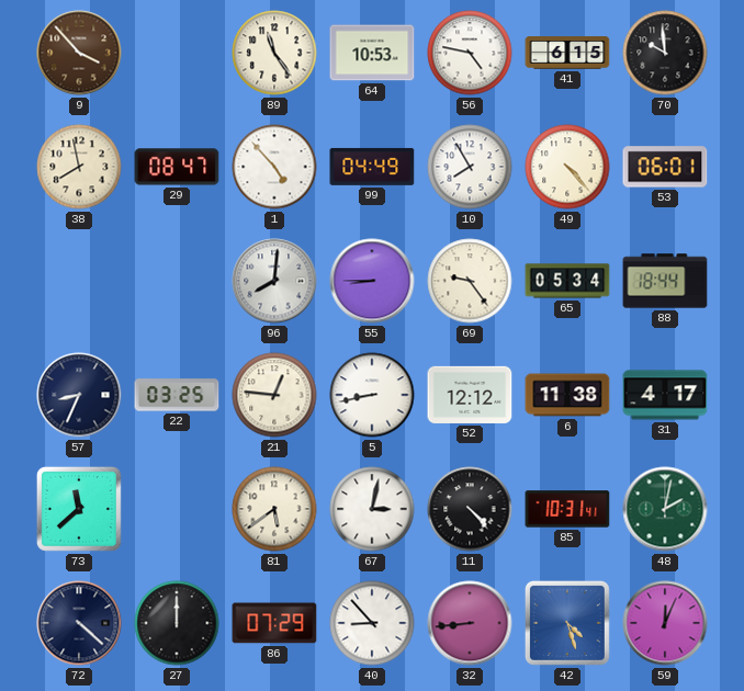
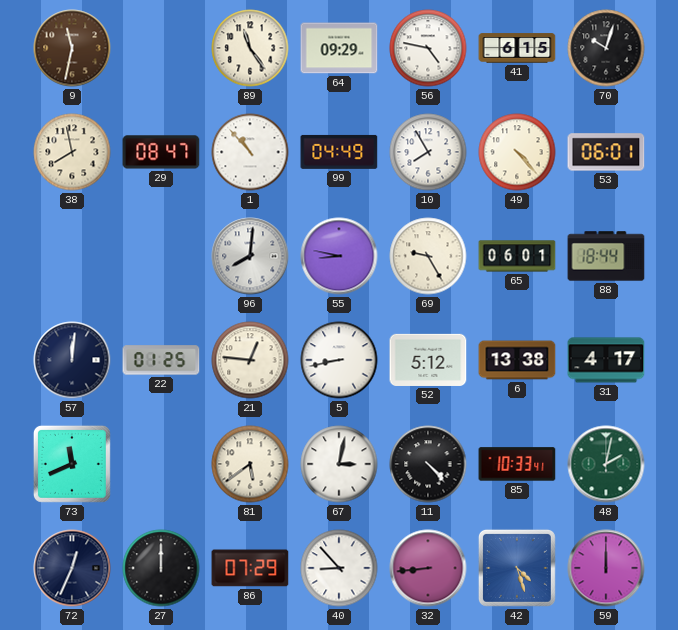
9: 3:53 -> 11:32
64: 10:53 -> 09:29
70: 9:59 -> 10:03
1: 4:53 -> 10:53
55: 8:45 -> 8:47
69: 9:24 -> 9:25
65: 05:34 -> 06:01
57: 8:34 -> 12:01
22: 03:25 -> 01:25
52: 12:12 -> 5:12
6: 11:38 -> 13:38
73: 11:38 -> 11:41
85: 10:31 -> 10:33
72: 4:22 -> 12:34
59: 12:04 -> 12:00
